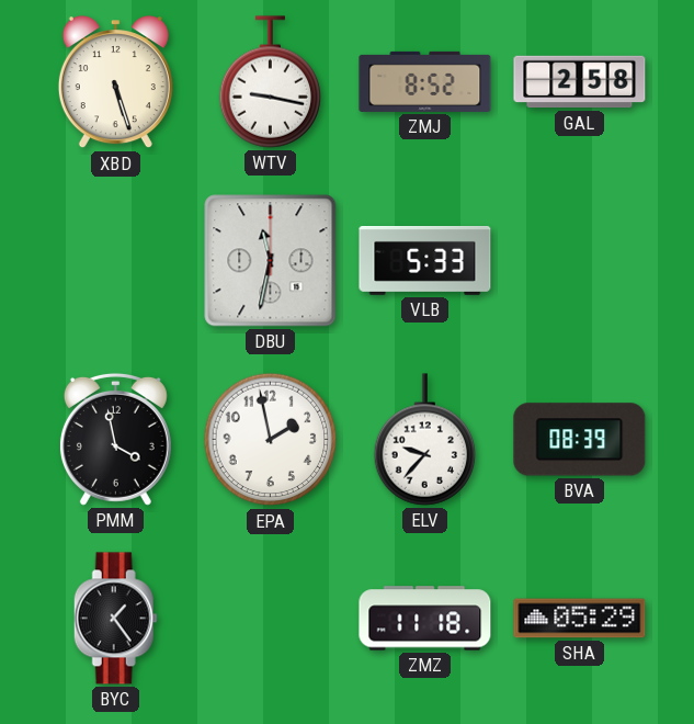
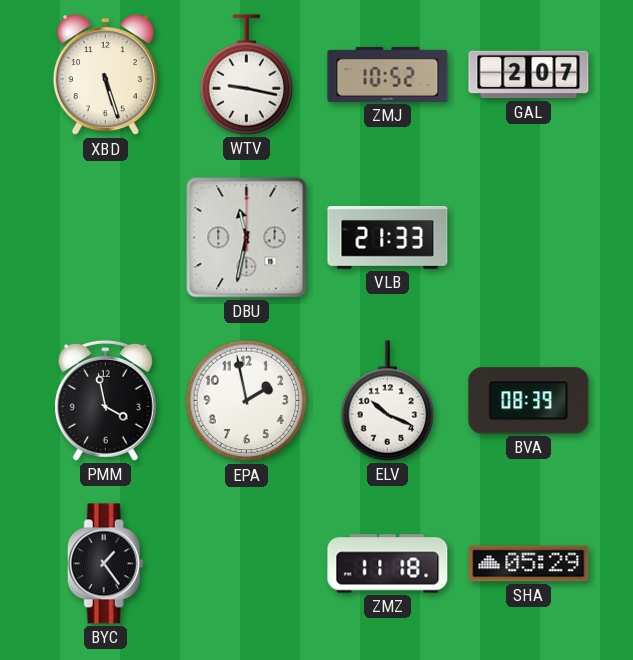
ZMJ: 8:52 -> 10:52
GAL: 2:58 -> 2:07
VLB: 5:33 -> 21:33
ELV: 9:37 -> 10:19
